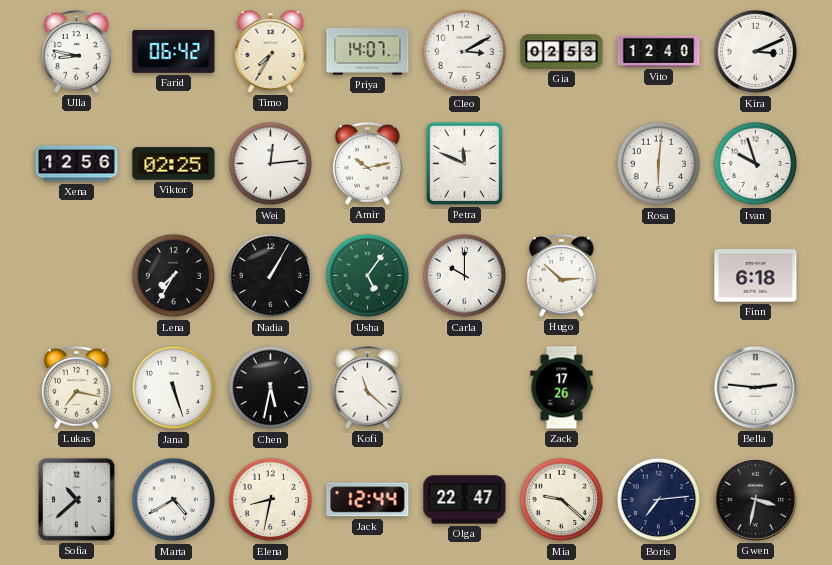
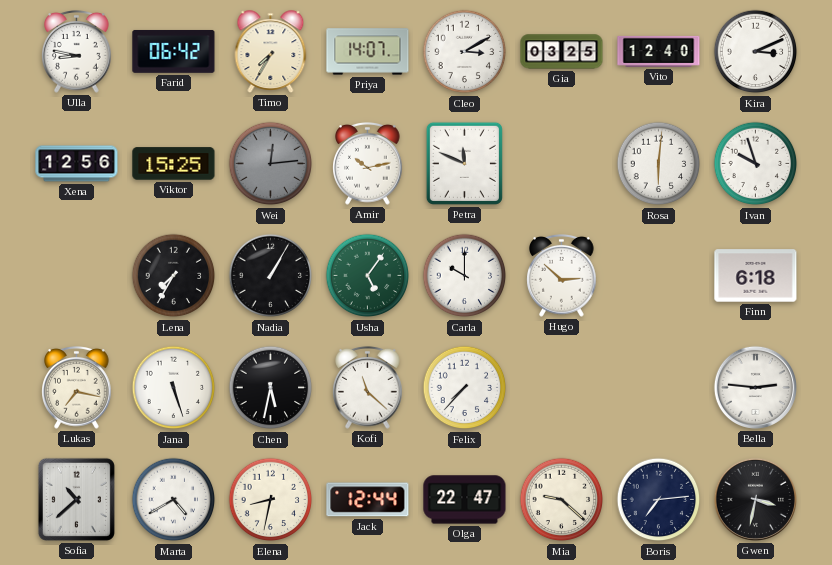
Gia: 02:53 -> 03:25
Viktor: 02:25 -> 15:25
Wei dial: white -> grey
Felix: none -> 7:37
Zack: 17:26 -> none
